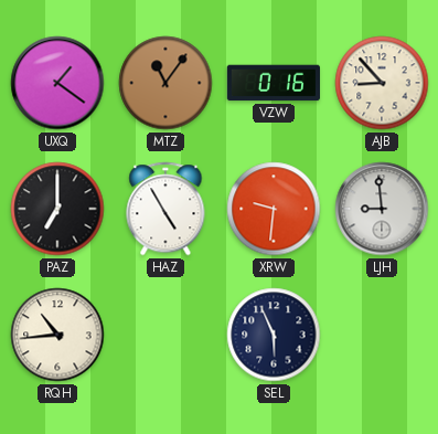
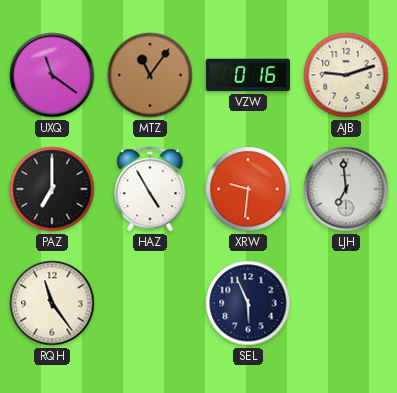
UXQ: 1:21 -> 11:21
AJB: 8:53 -> 9:12
LJH: 8:59 -> 6:59
RQH: 10:44 -> 11:24
